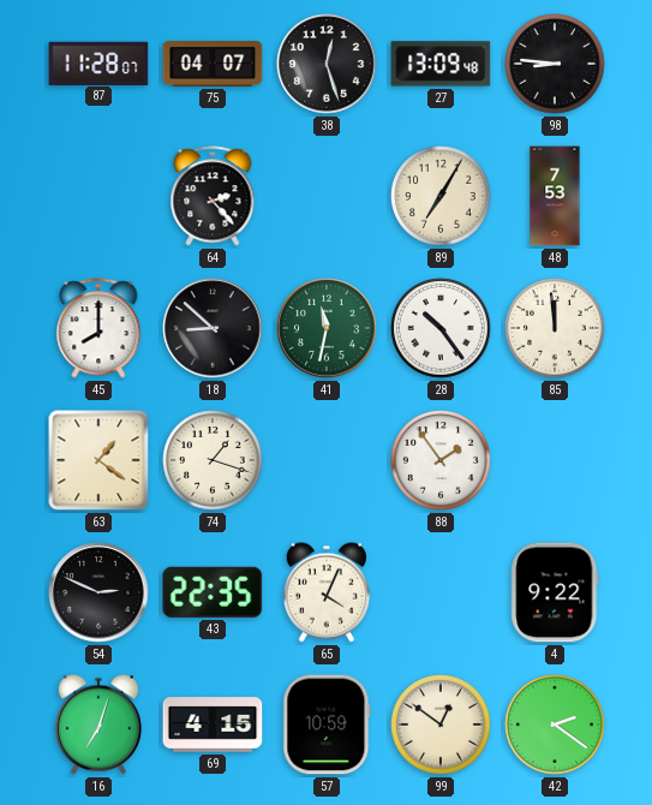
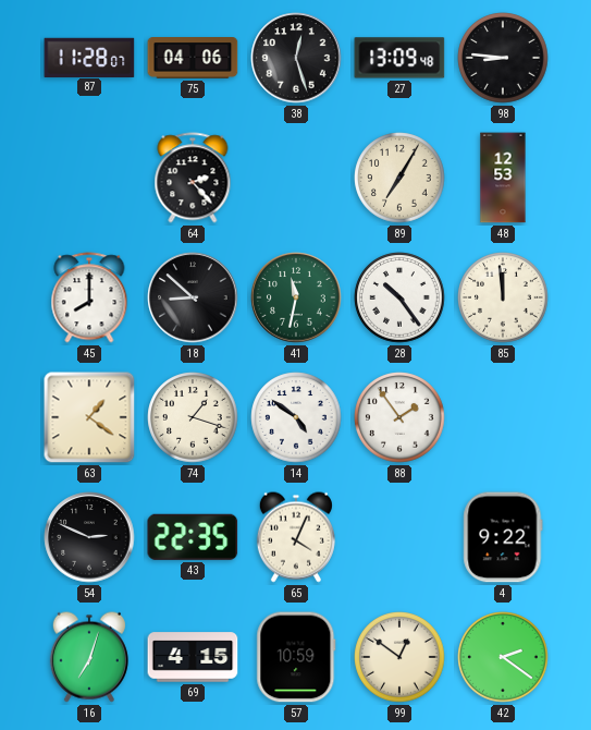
75: 04:07 -> 04:06
48: 7:53 -> 12:53
14: none -> 4:51
